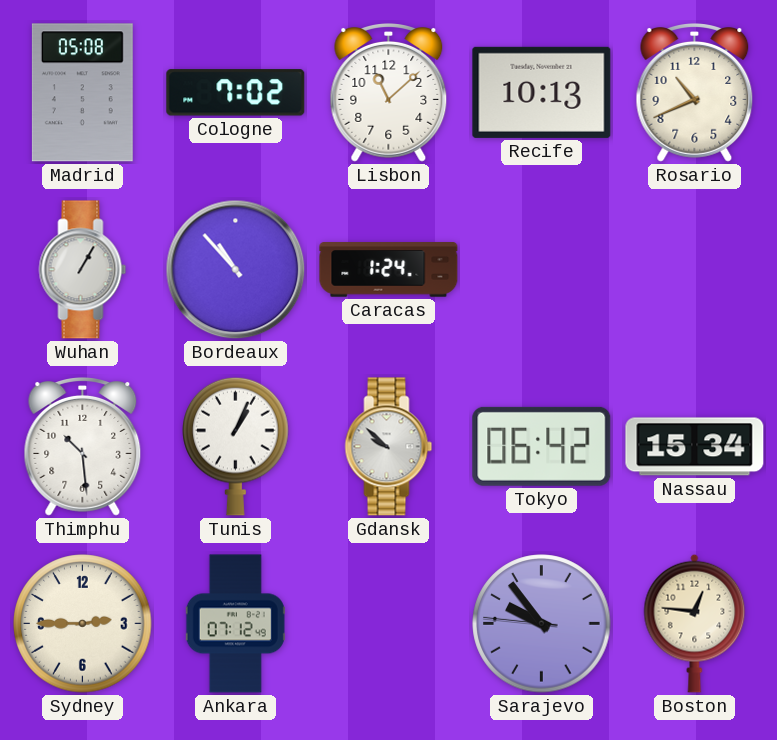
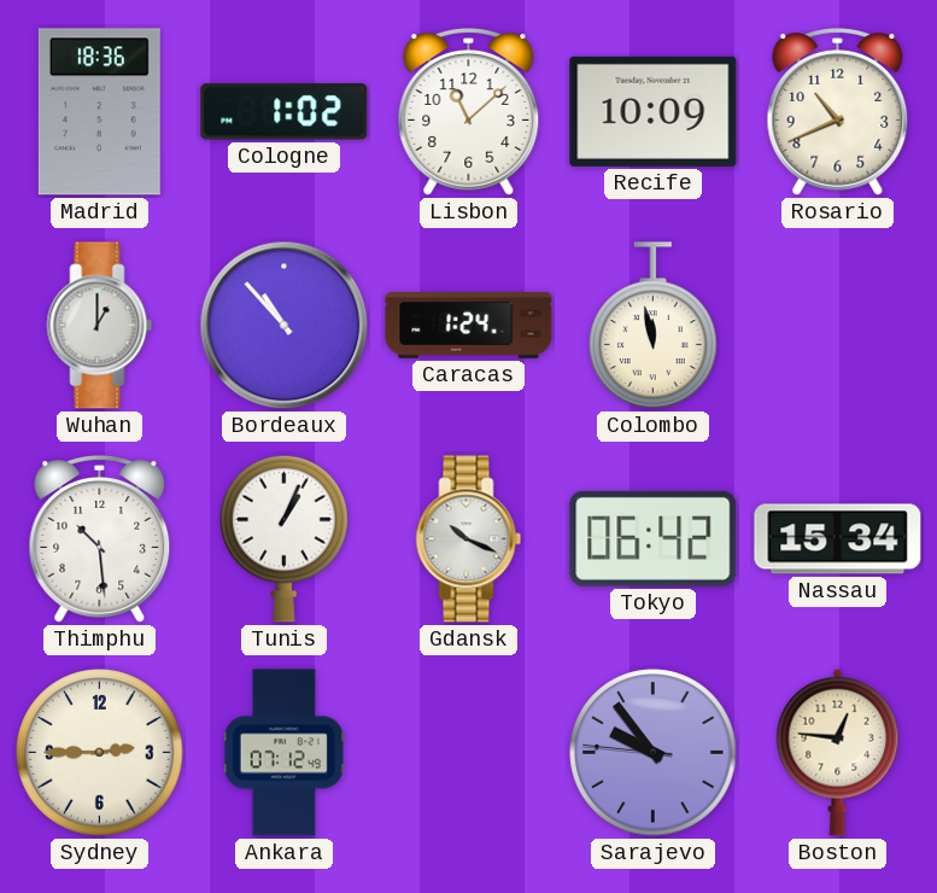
Madrid: 05:08 -> 18:36
Cologne: 7:02 -> 1:02
Recife: 10:13 -> 10:09
Wuhan: 1:05 -> 1:00
Colombo: none -> 11:58
Gdansk: 9:52 -> 10:19
